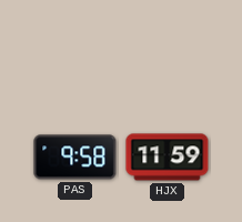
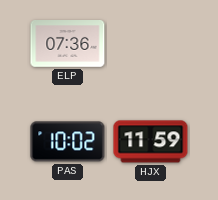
ELP: none -> 07:36
PAS: 9:58 -> 10:02
